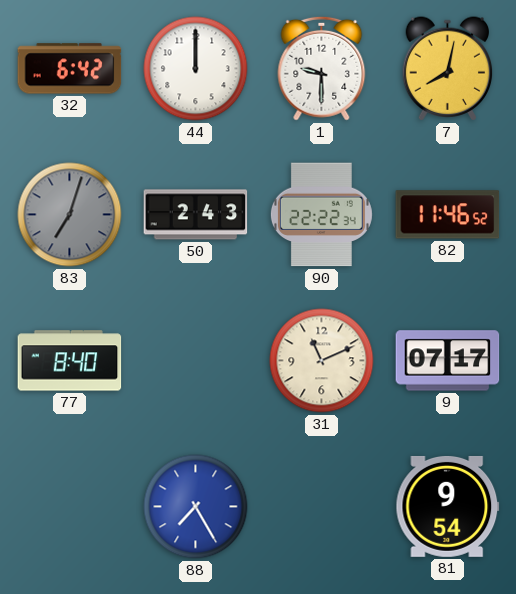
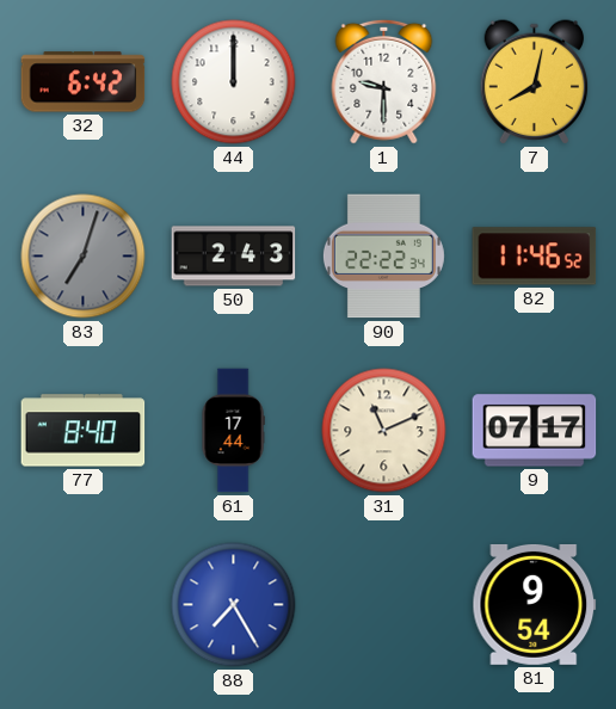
61: none -> 17:44
